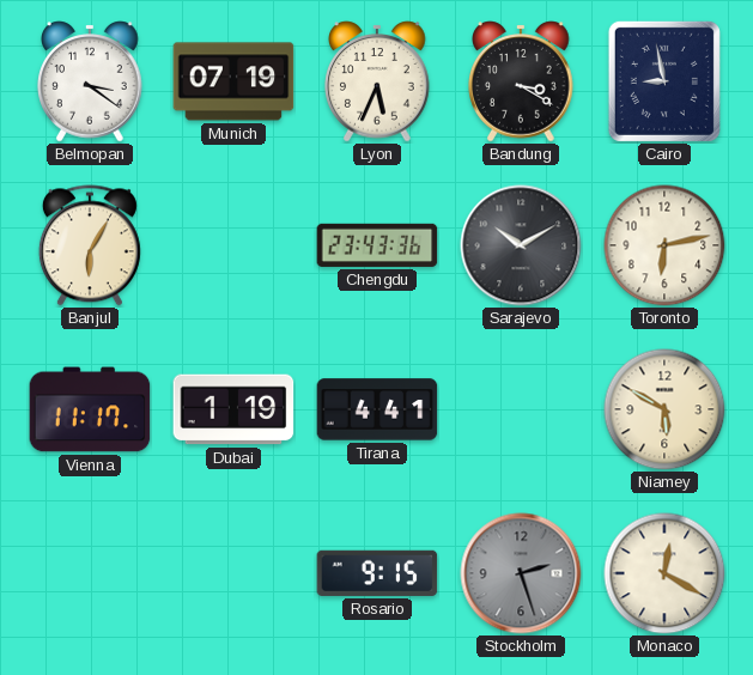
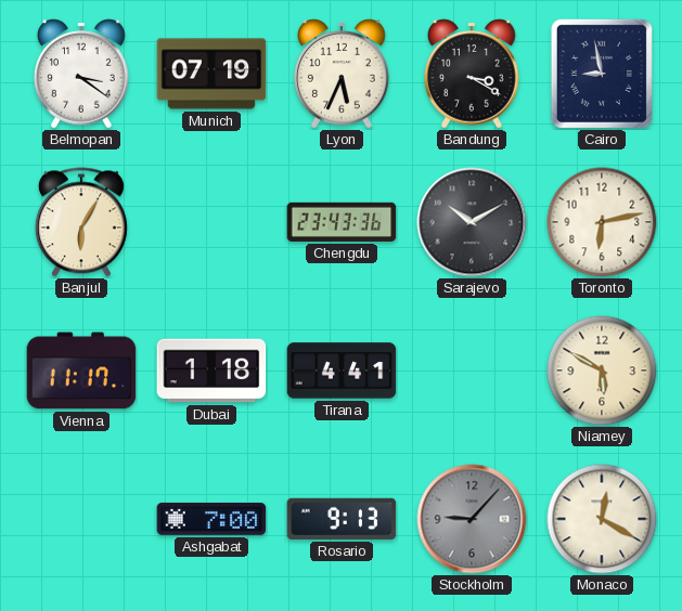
Dubai: 1:19 -> 1:18
Ashgabat: none -> 7:00
Rosario: 9:15 -> 9:13
Stockholm: 2:27 -> 9:07
